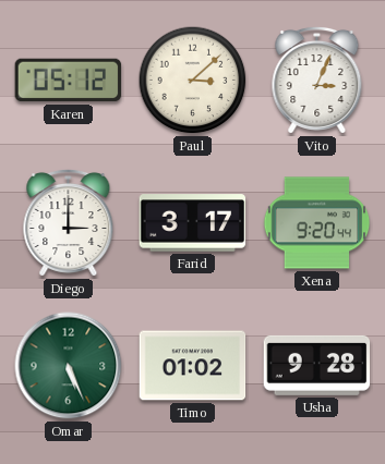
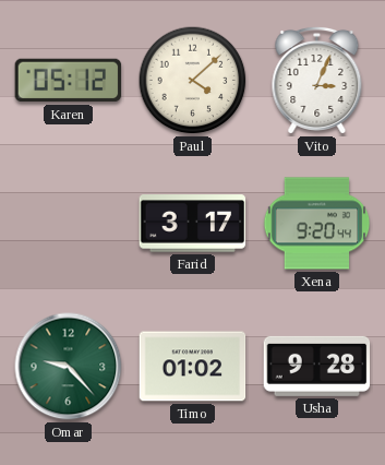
Paul: 3:08 -> 4:08
Diego: 3:00 -> none
Omar: 5:26 -> 9:23
